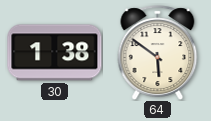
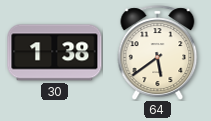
64: 5:51 -> 5:39
